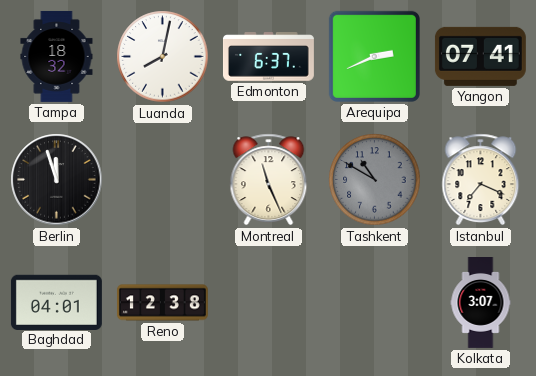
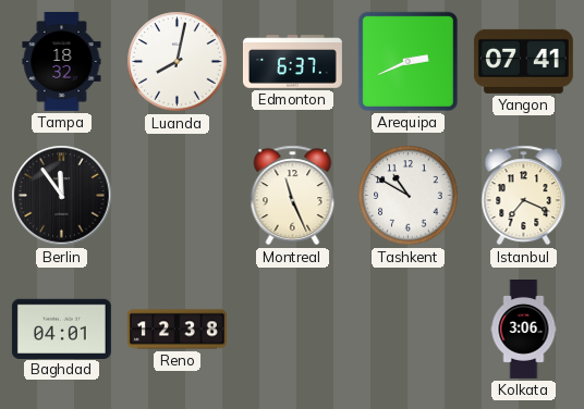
Berlin: 11:57 -> 11:54
Tashkent dial: grey -> white
Kolkata: 3:07 -> 3:06
